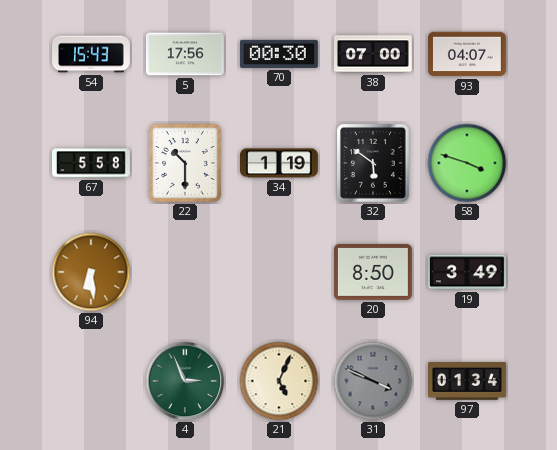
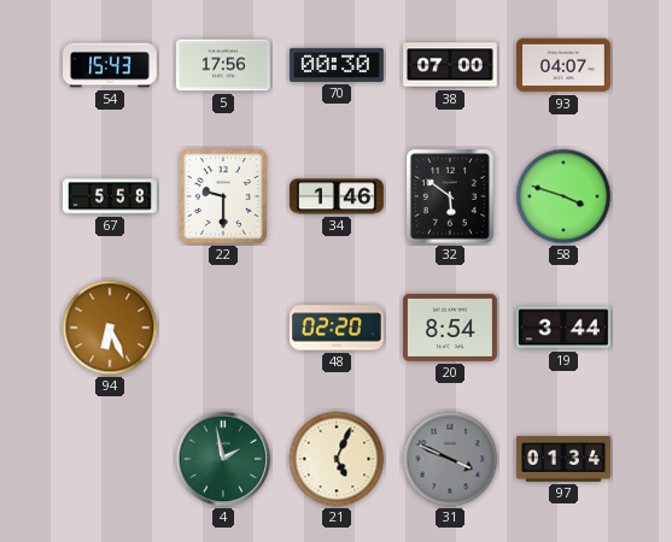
22: 10:30 -> 9:30
34: 1:19 -> 1:46
94: 6:29 -> 6:26
48: none -> 02:20
20: 8:50 -> 8:54
19: 3:49 -> 3:44
4: 2:56 -> 1:58
